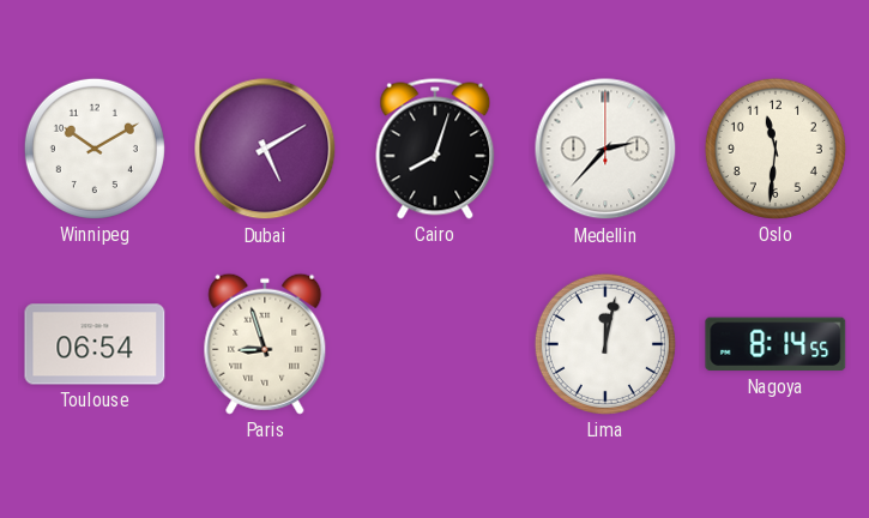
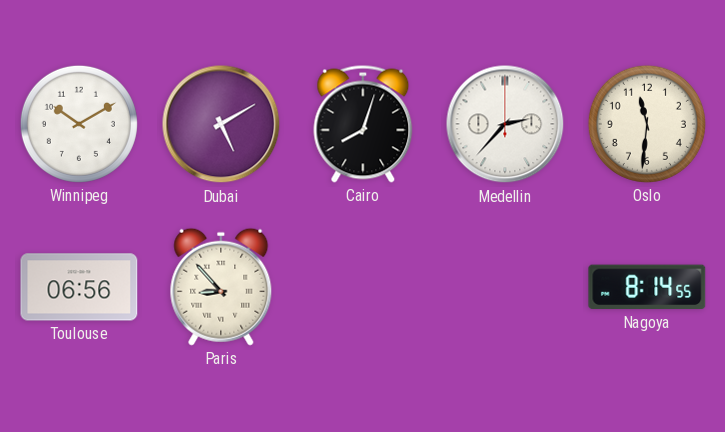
Toulouse: 06:54 -> 06:56
Paris: 8:57 -> 8:53
Lima: 12:02 -> none
